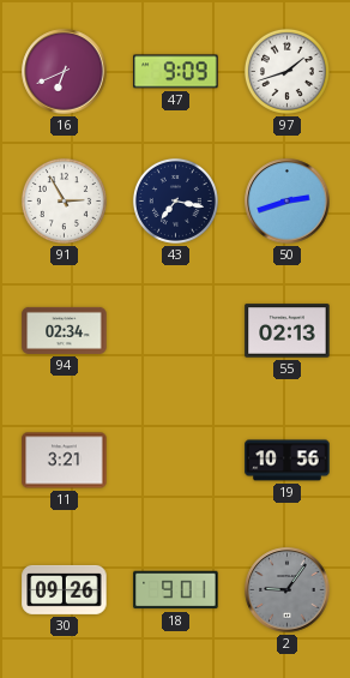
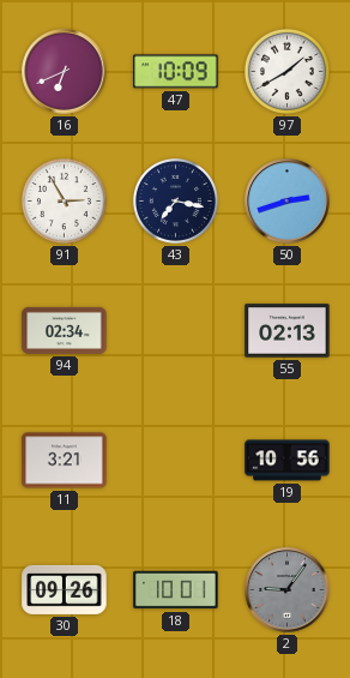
47: 9:09 -> 10:09
97: 1:42 -> 1:40
18: 9:01 -> 10:01
